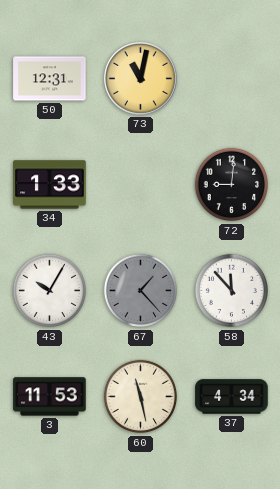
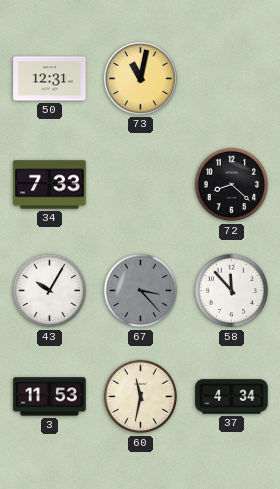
34: 1:33 -> 7:33
72: 9:01 -> 8:22
67: 1:23 -> 3:23
60: 11:28 -> 11:32
